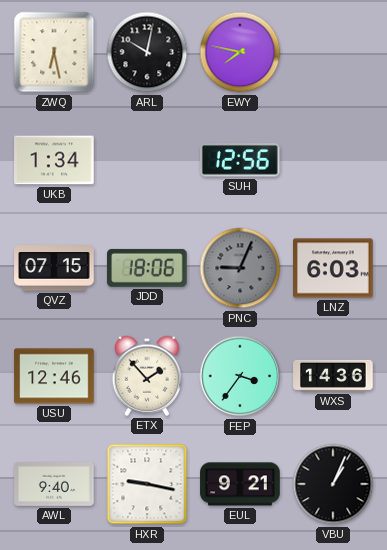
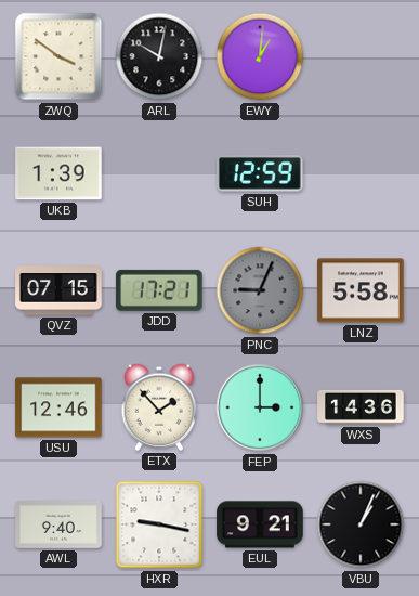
ZWQ: 6:28 -> 3:51
EWY: 7:47 -> 1:01
UKB: 1:34 -> 1:39
SUH: 12:56 -> 12:59
JDD: 18:06 -> 17:21
LNZ: 6:03 -> 5:58
FEP: 3:36 -> 3:00
